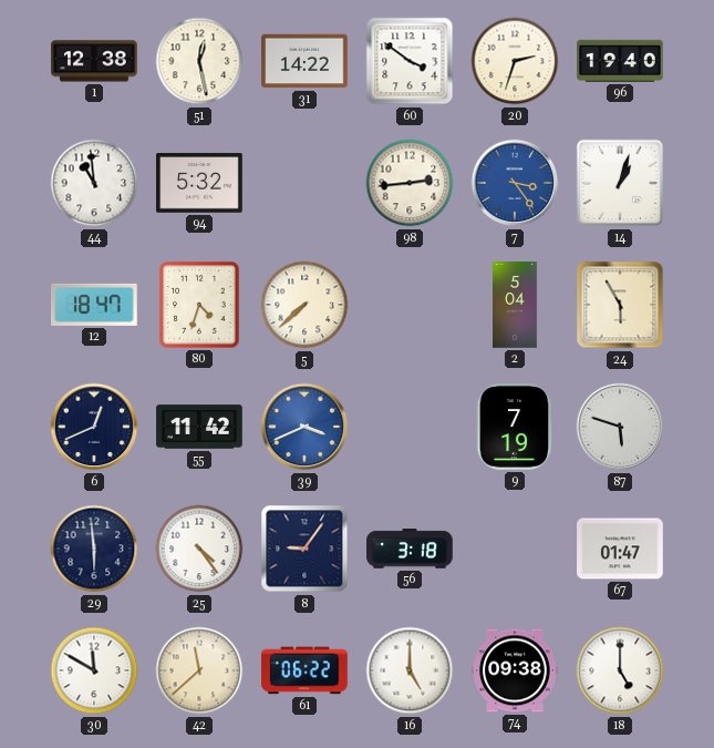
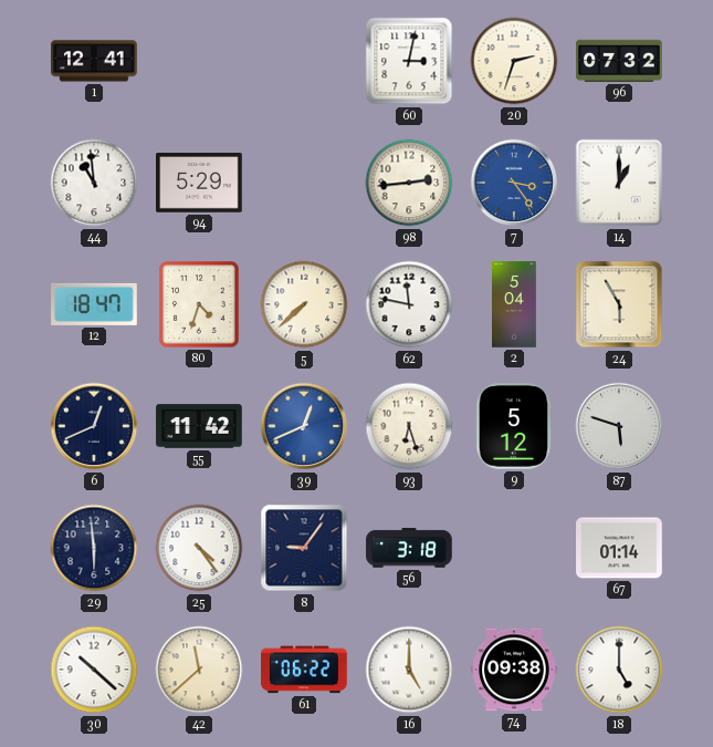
1: 12:38 -> 12:41
51: 12:28 -> none
31: 14:22 -> none
60: 3:51 -> 3:02
96: 19:40 -> 07:32
94: 5:32 -> 5:29
14: 1:03 -> 1:00
62: none -> 11:47
39: 3:41 -> 12:41
93: none -> 6:27
9: 7:19 -> 5:12
67: 01:47 -> 01:14
30: 11:50 -> 10:22
